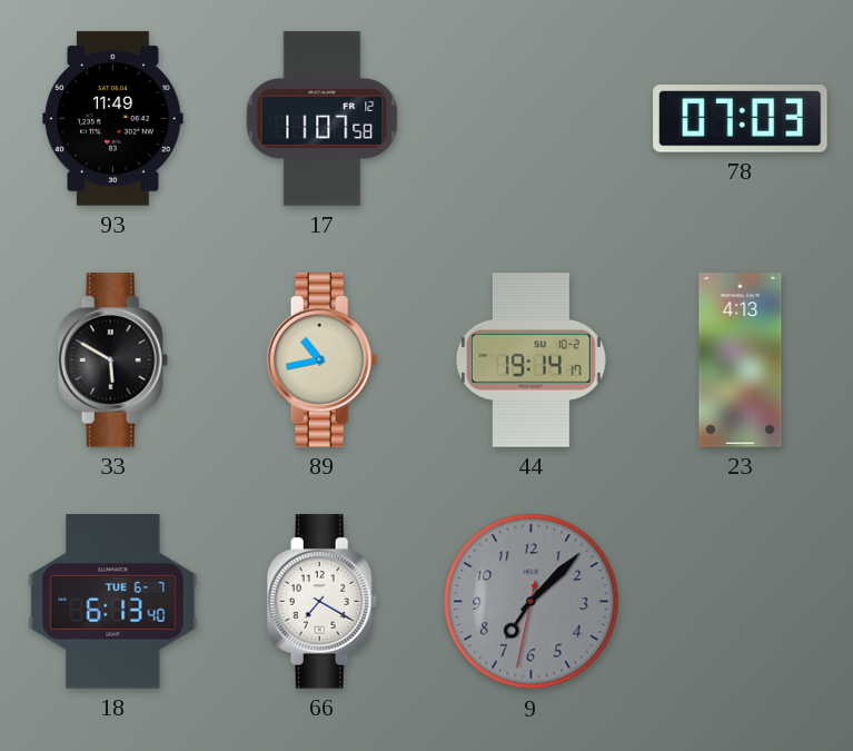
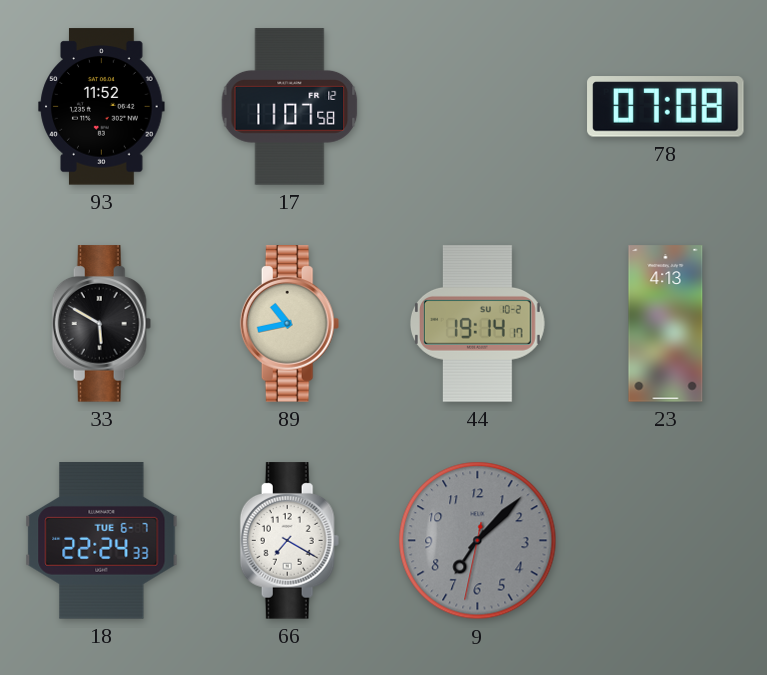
93: 11:49 -> 11:52
78: 07:03 -> 07:08
18: 6:13 -> 22:24
